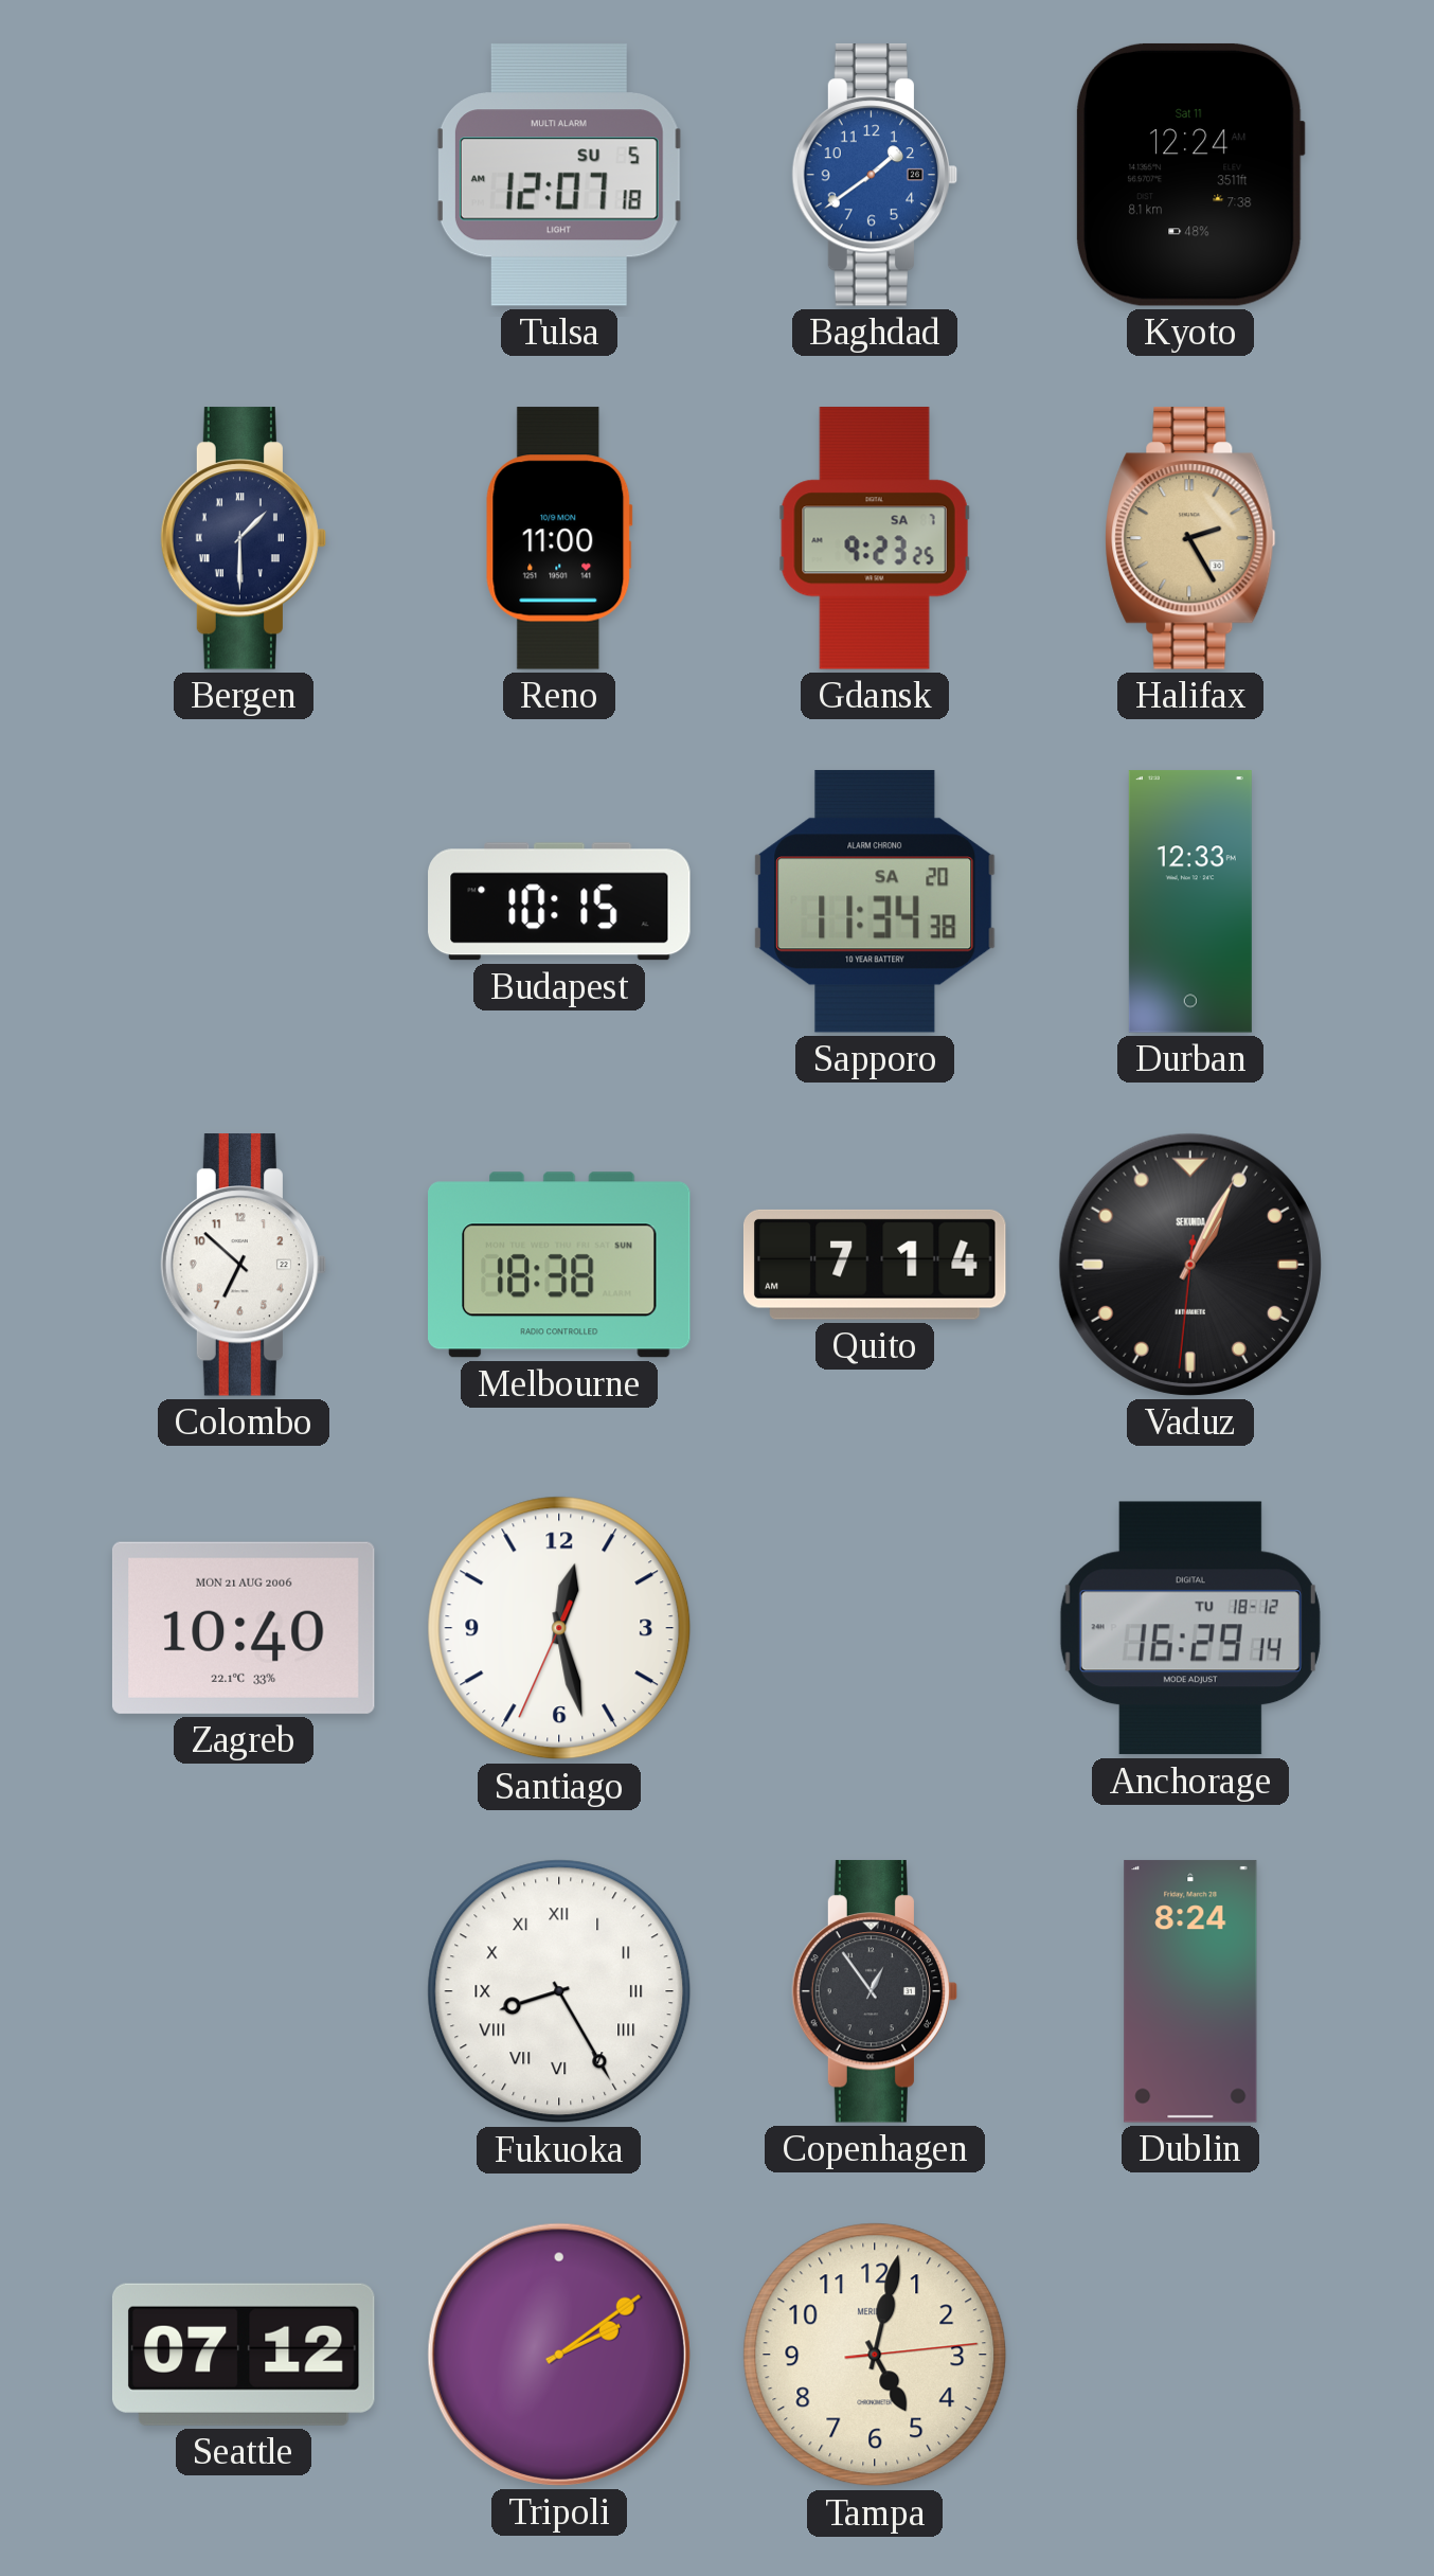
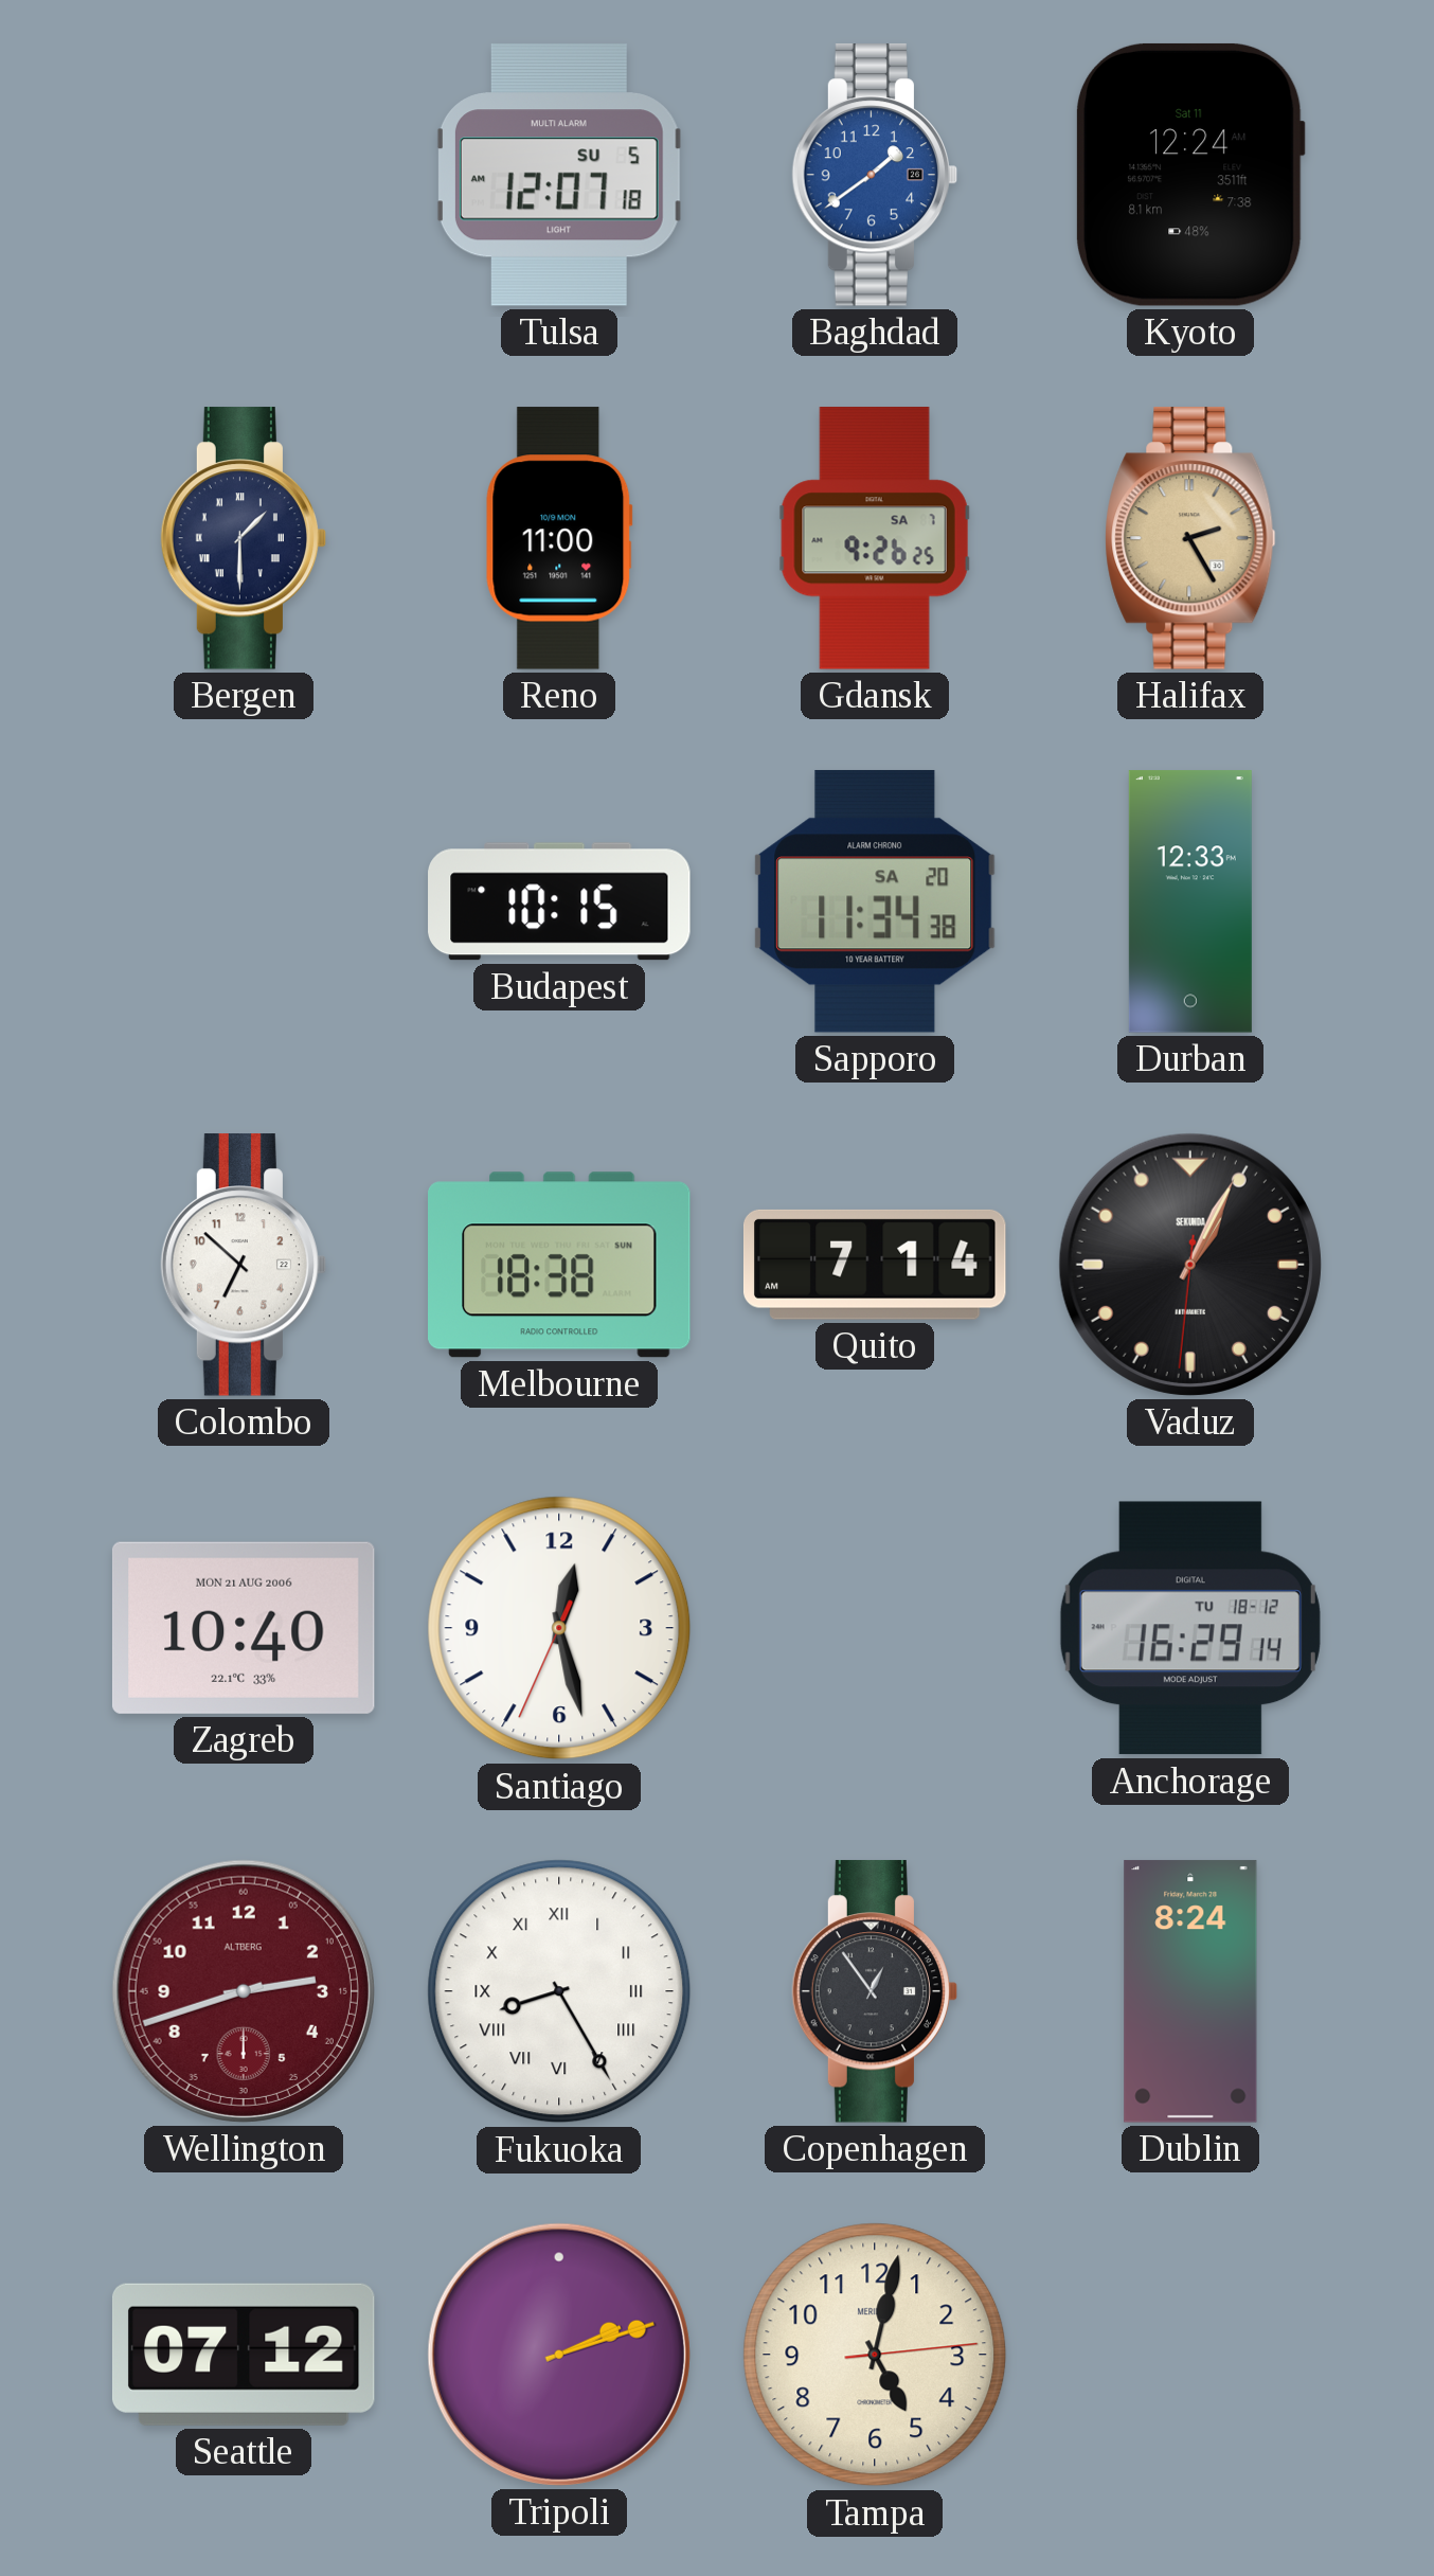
Gdansk: 9:23 -> 9:26
Wellington: none -> 2:42
Tripoli: 2:09 -> 2:12
